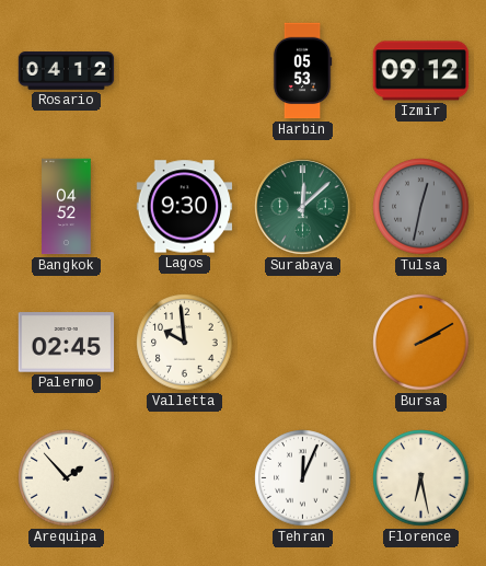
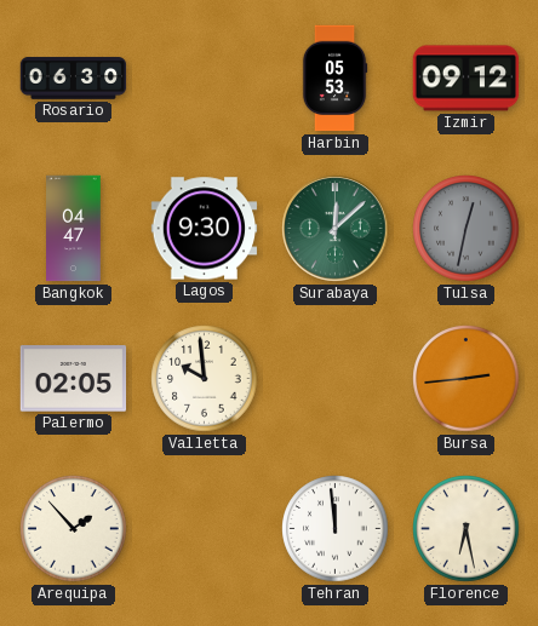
Rosario: 04:12 -> 06:30
Bangkok: 04:52 -> 04:47
Palermo: 02:45 -> 02:05
Bursa: 2:10 -> 2:44
Tehran: 12:04 -> 11:59
